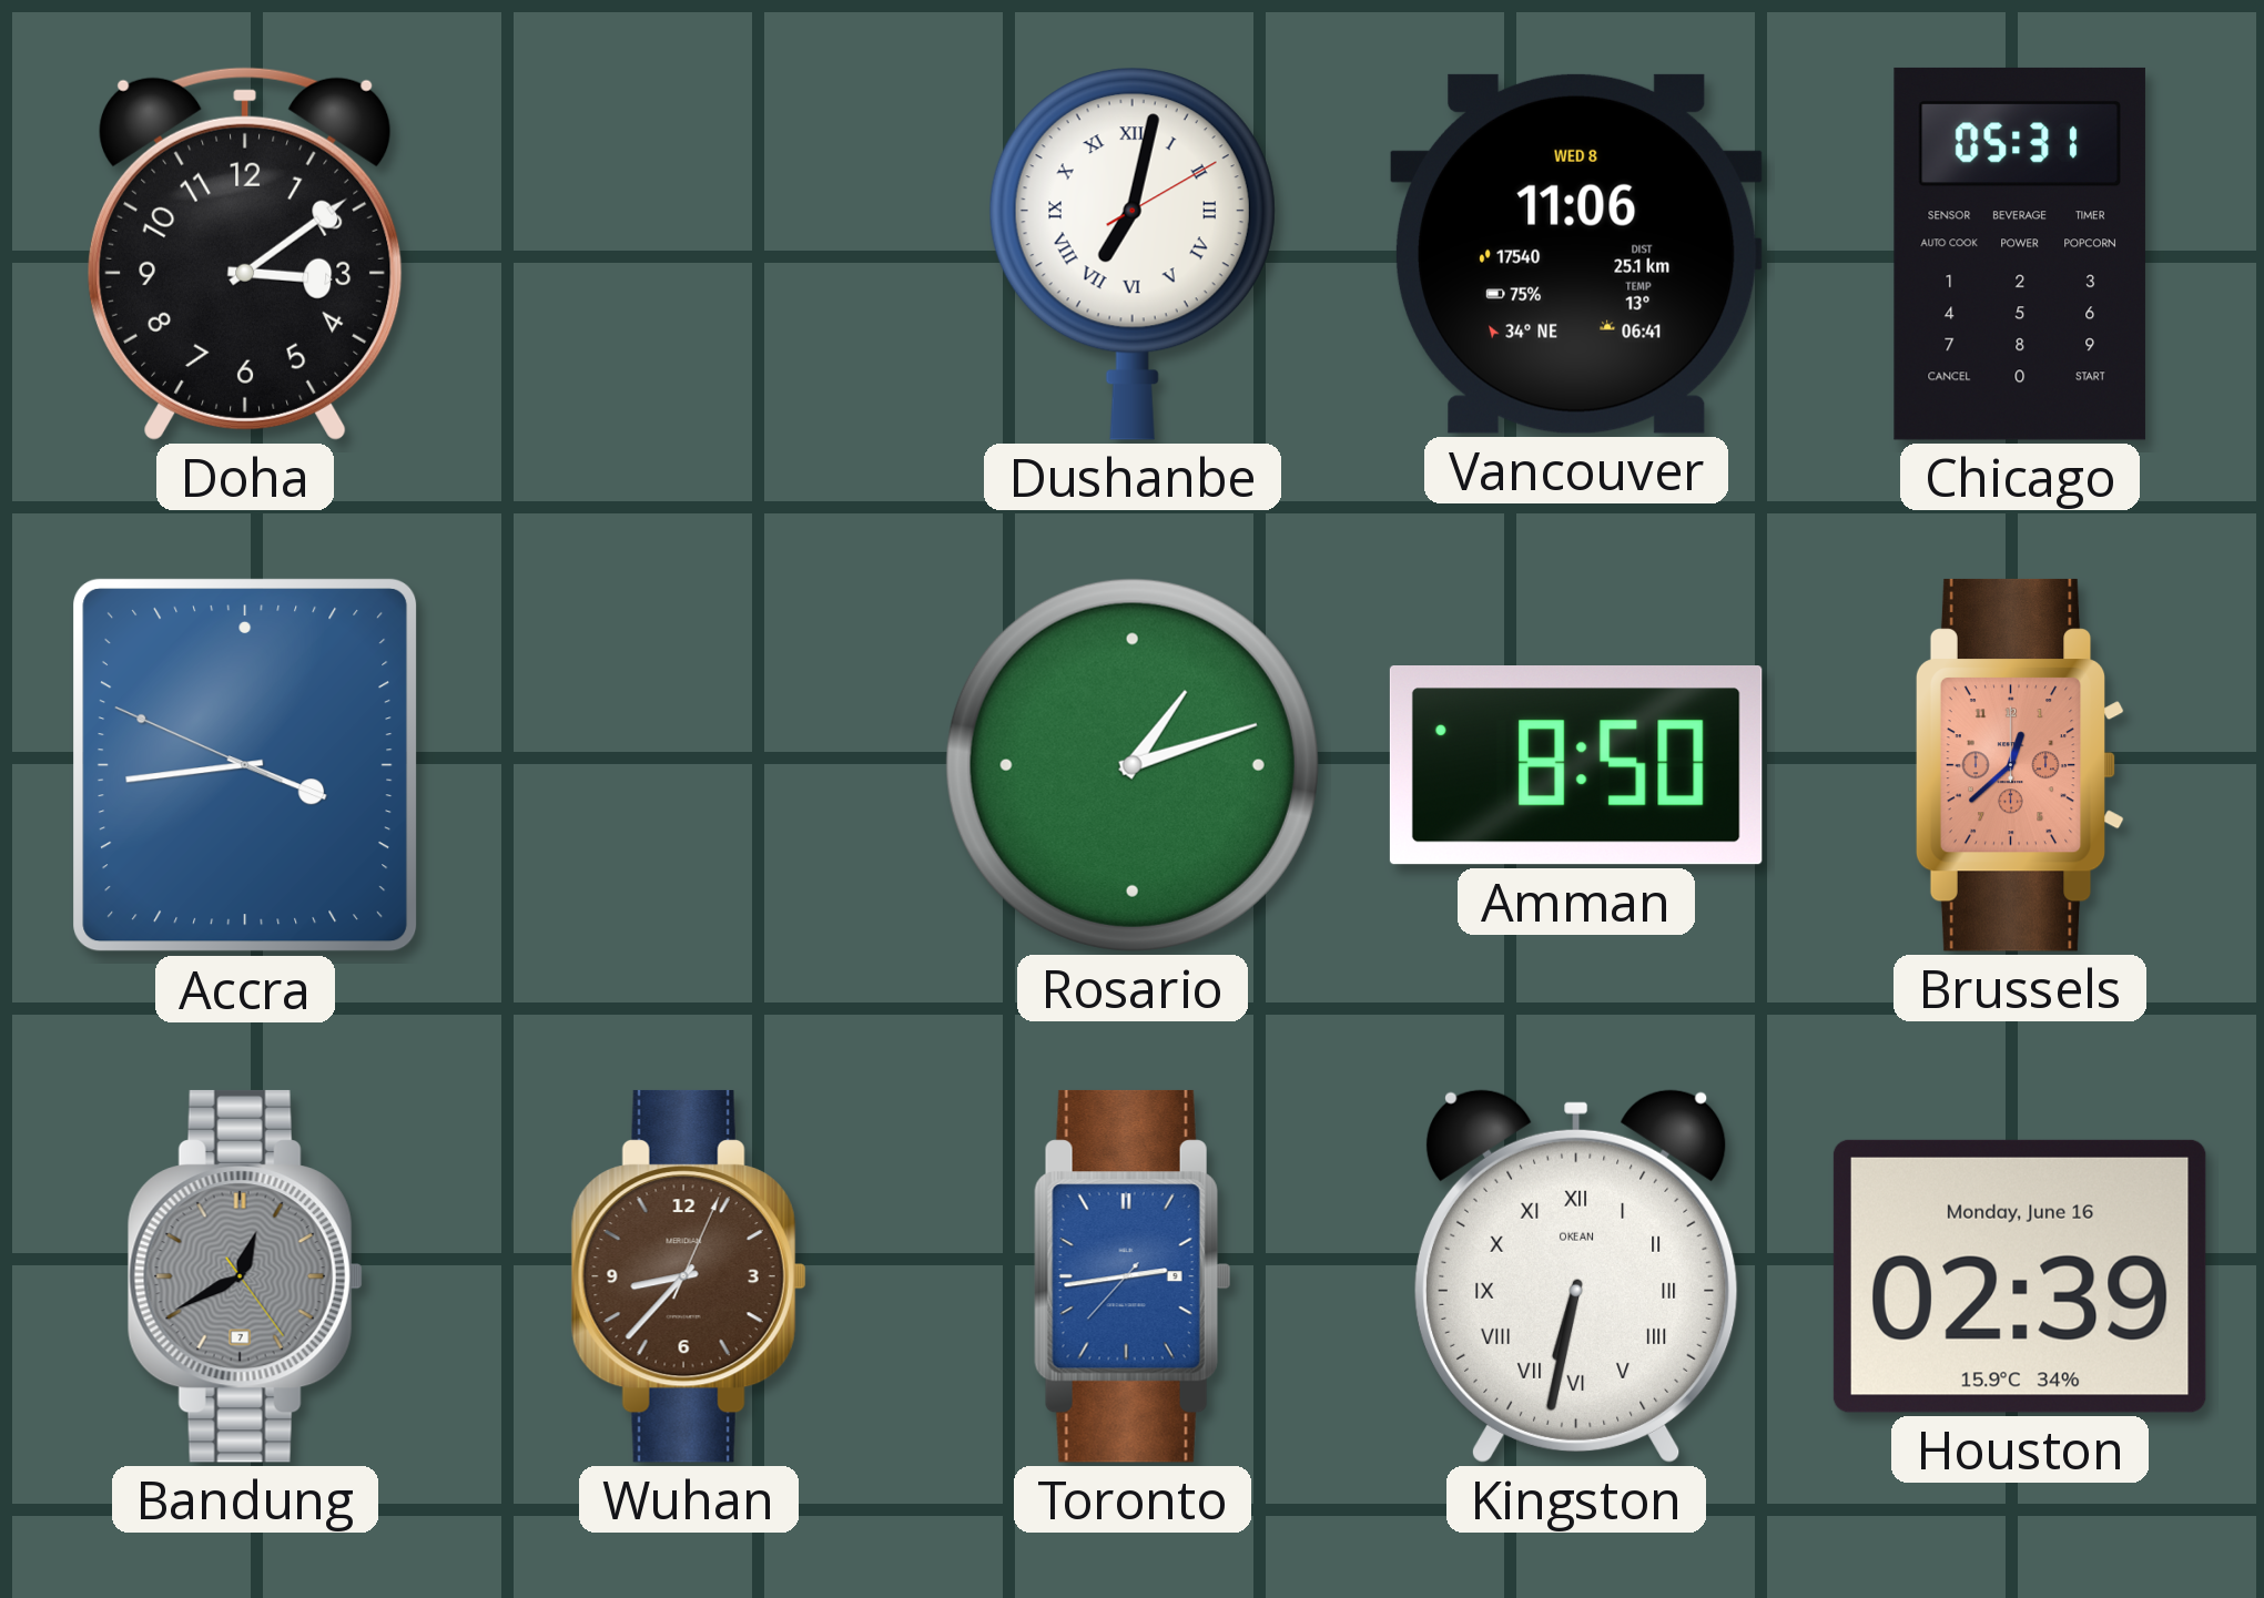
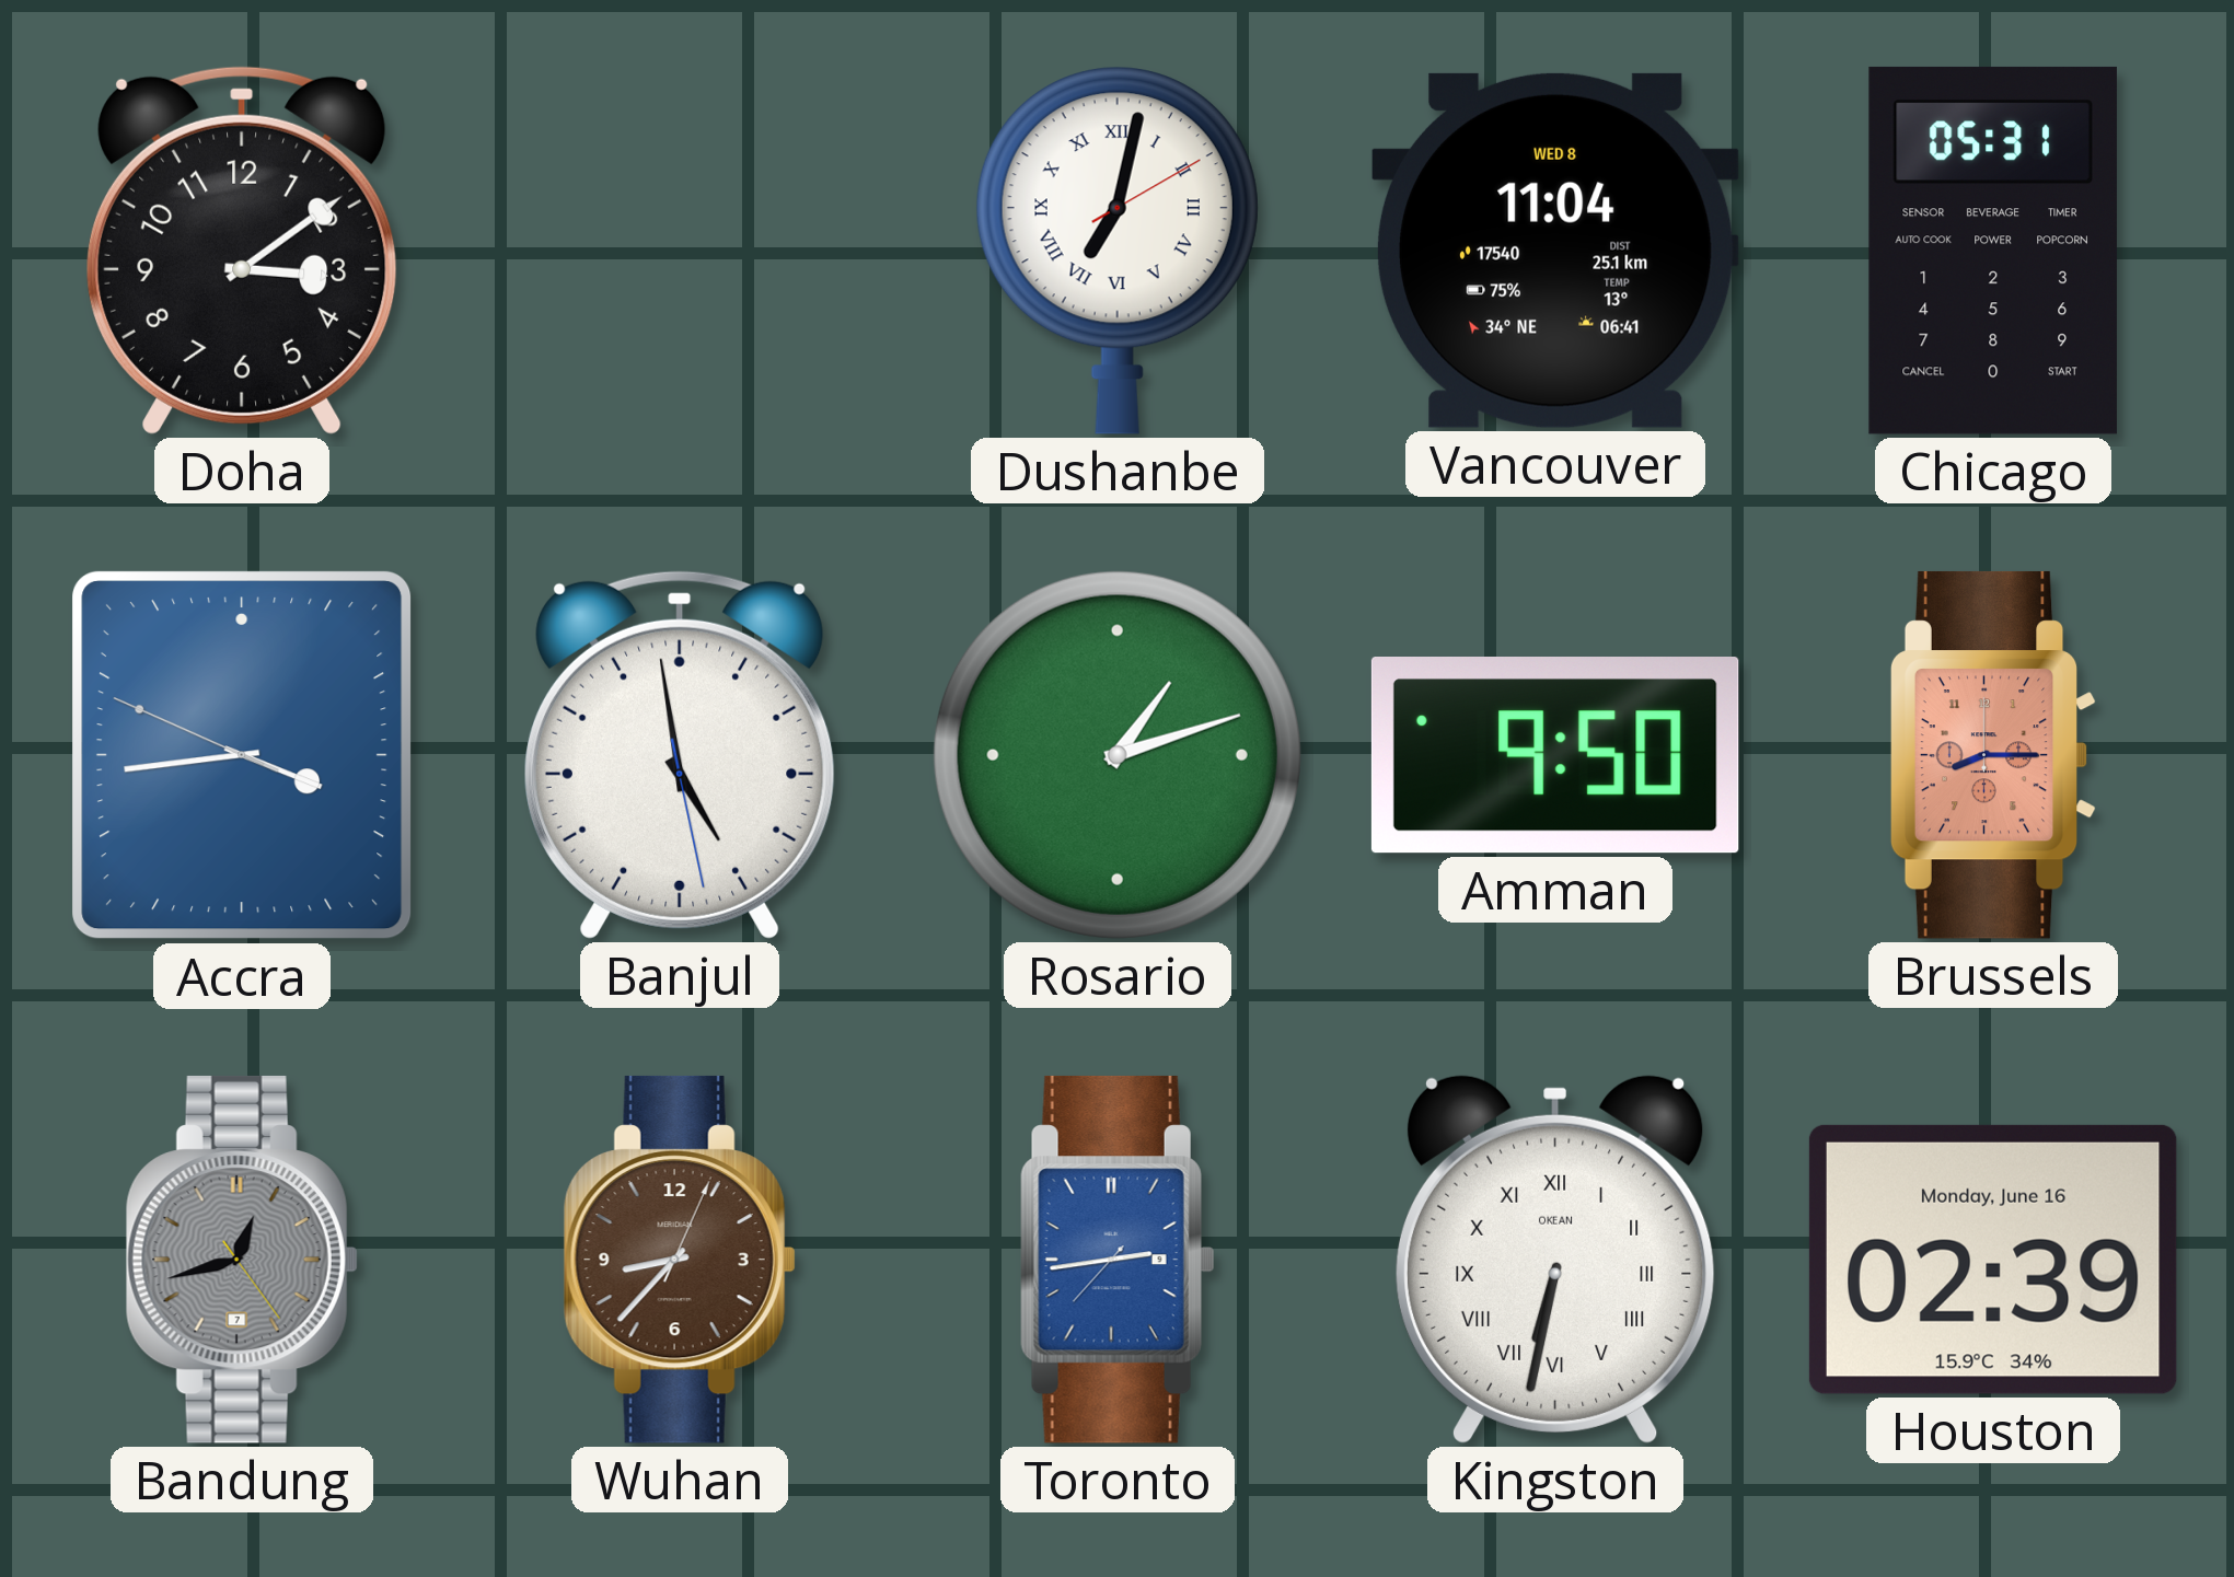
Vancouver: 11:06 -> 11:04
Banjul: none -> 4:58
Amman: 8:50 -> 9:50
Brussels: 12:38 -> 8:15
Bandung: 12:40 -> 12:42
